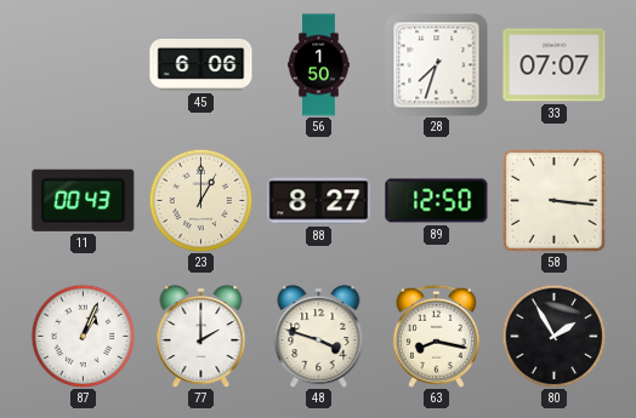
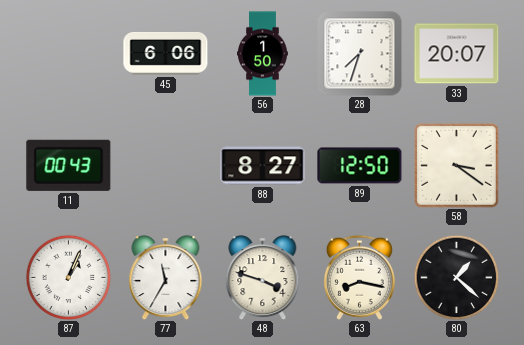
33: 07:07 -> 20:07
23: 1:00 -> none
58: 3:16 -> 3:21
77: 2:00 -> 11:35
80: 1:55 -> 1:22
